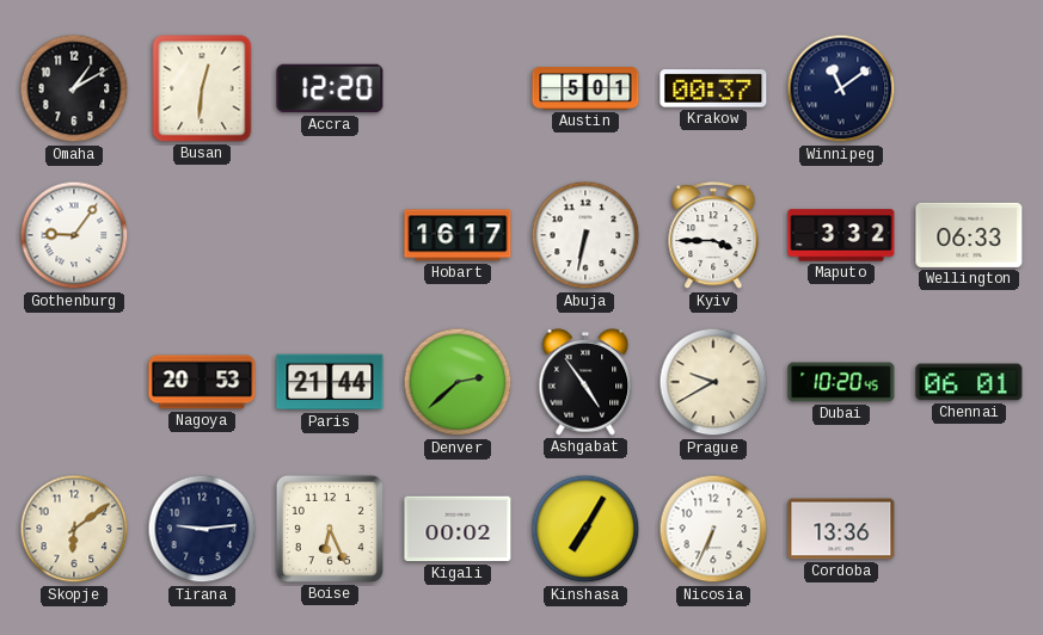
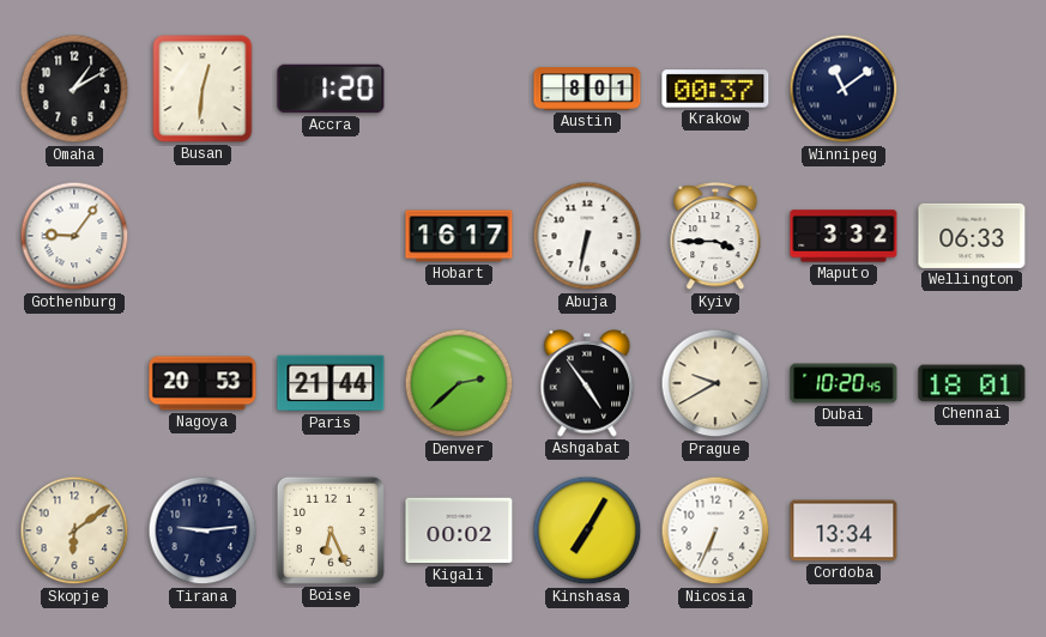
Accra: 12:20 -> 1:20
Austin: 5:01 -> 8:01
Chennai: 06:01 -> 18:01
Cordoba: 13:36 -> 13:34
